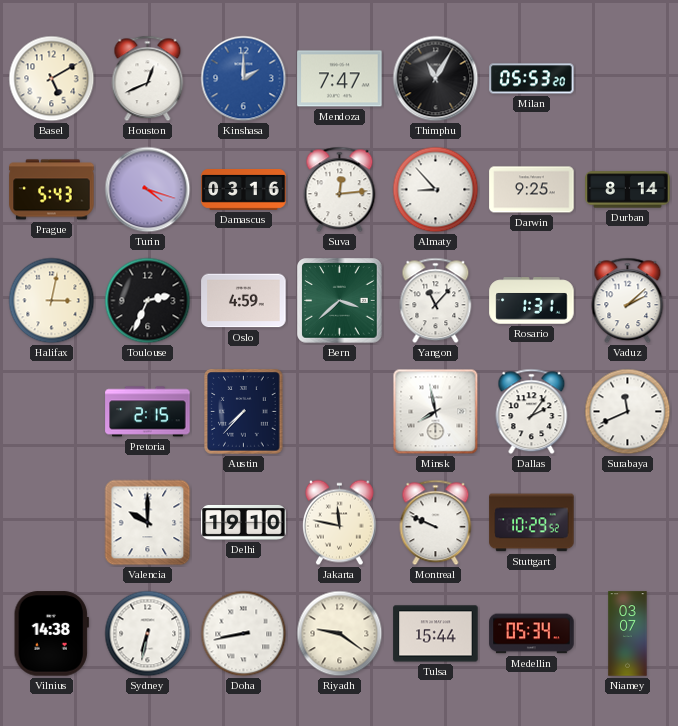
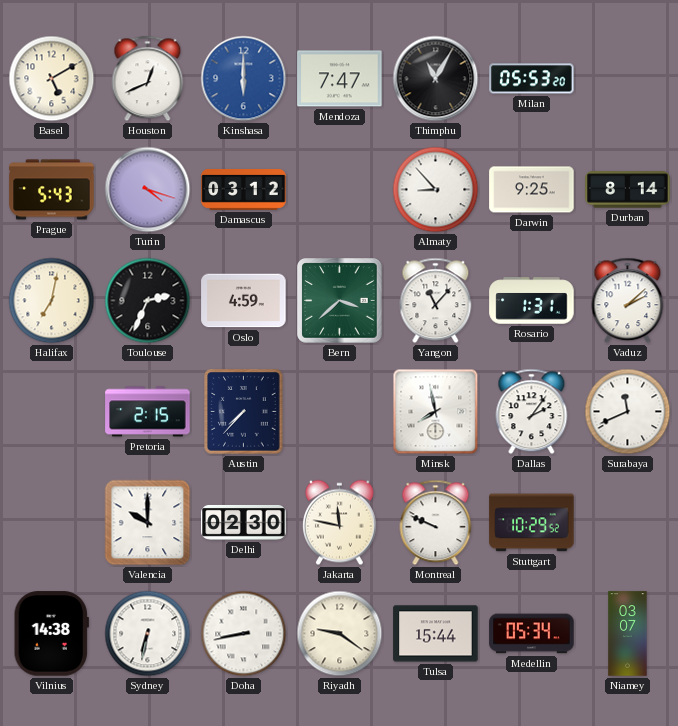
Kinshasa: 2:00 -> 6:00
Damascus: 03:16 -> 03:12
Suva: 12:14 -> none
Halifax: 3:02 -> 7:02
Delhi: 19:10 -> 02:30
